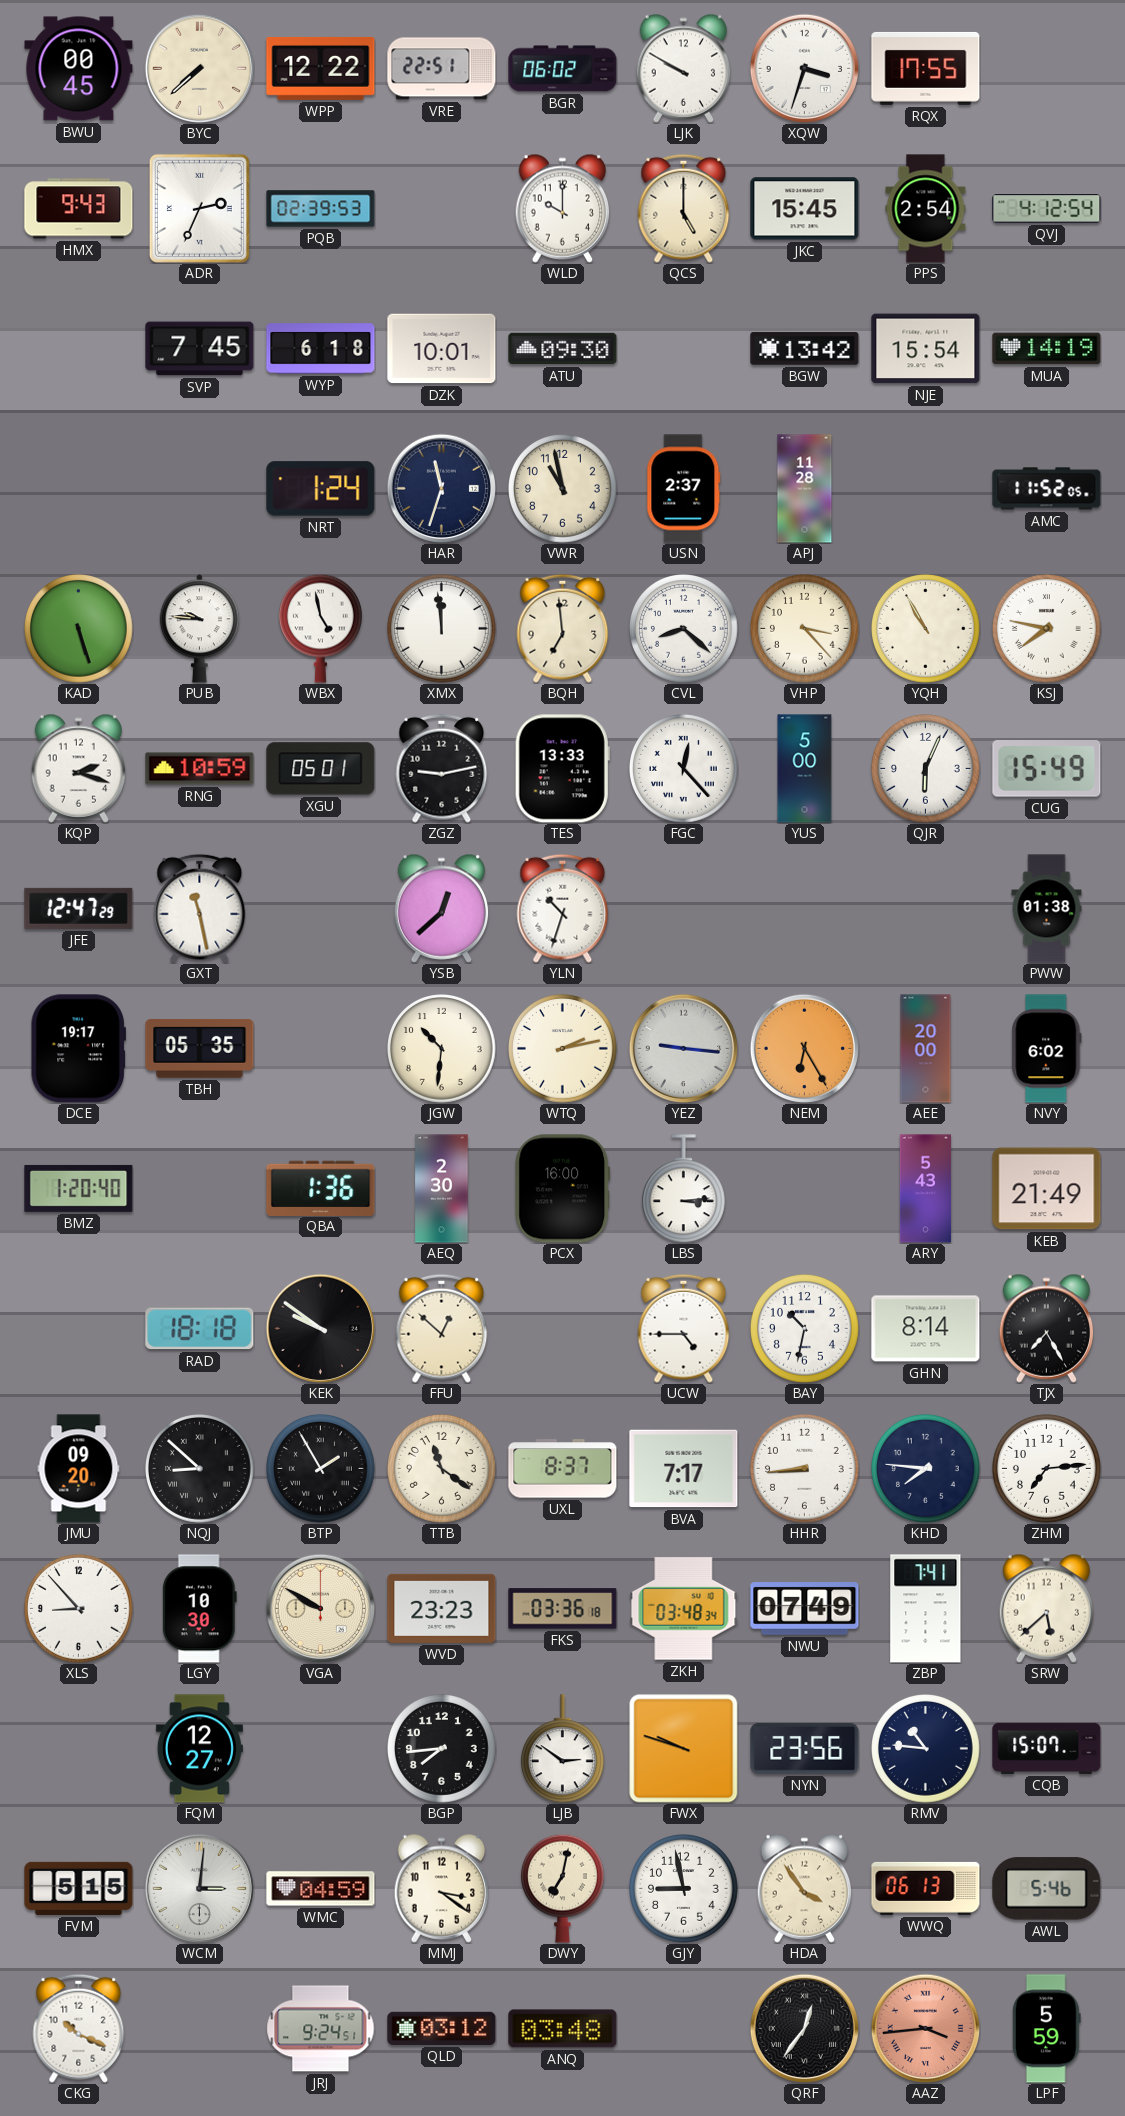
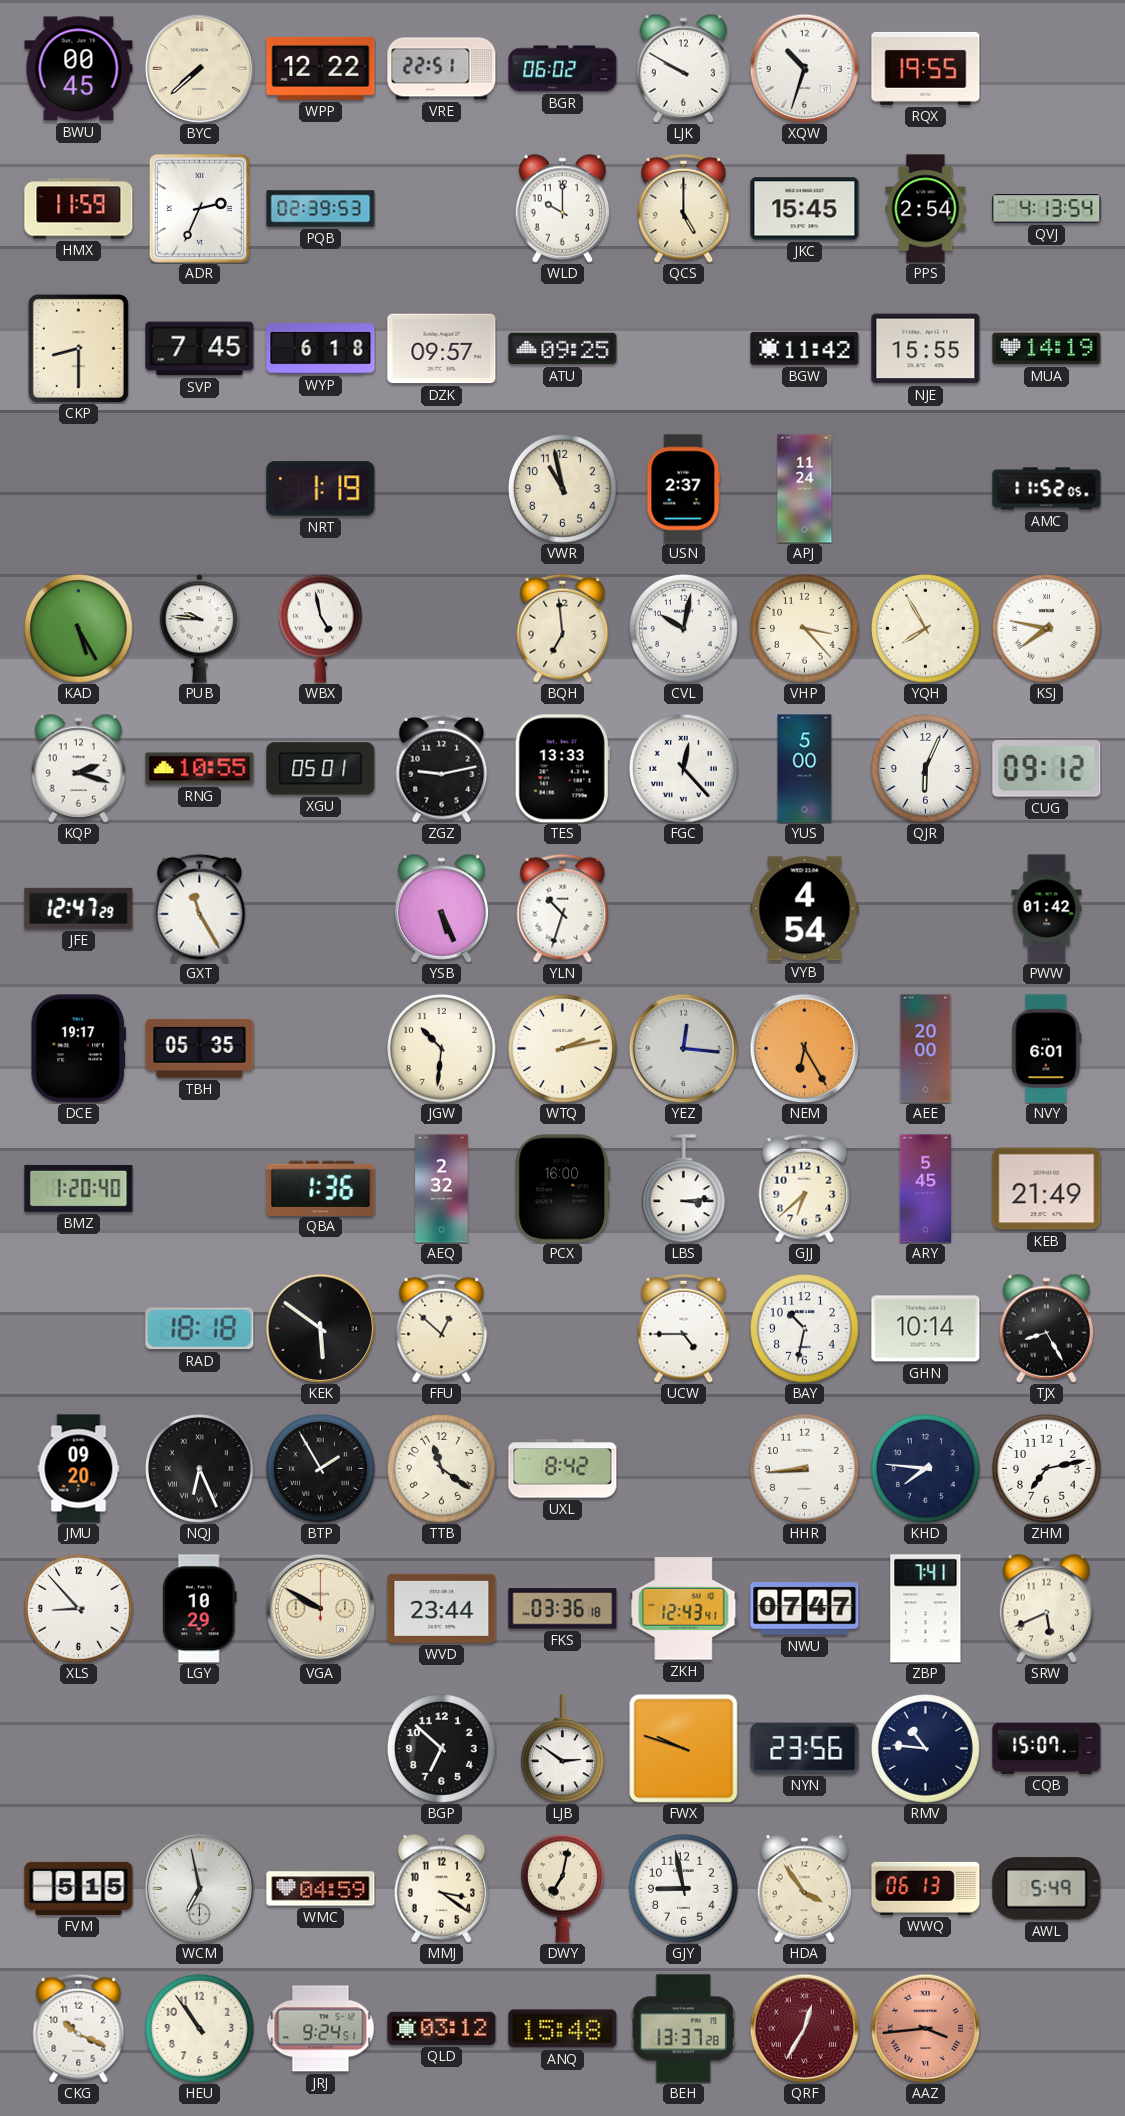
XQW: 3:33 -> 10:33
RQX: 17:55 -> 19:55
HMX: 9:43 -> 11:59
QVJ: 4:12 -> 4:13
CKP: none -> 8:30
DZK: 10:01 -> 09:57
ATU: 09:30 -> 09:25
BGW: 13:42 -> 11:42
NJE: 15:54 -> 15:55
NRT: 1:24 -> 1:19
HAR: 11:33 -> none
APJ: 11:28 -> 11:24
KAD: 5:27 -> 5:25
XMX: 11:59 -> none
CVL: 8:22 -> 10:02
YQH: 10:55 -> 7:55
RNG: 10:59 -> 10:55
CUG: 15:49 -> 09:12
GXT: 11:28 -> 11:25
YSB: 12:38 -> 5:26
VYB: none -> 4:54
PWW: 01:38 -> 01:42
YEZ: 9:16 -> 12:16
NVY: 6:02 -> 6:01
AEQ: 2:30 -> 2:32
GJJ: none -> 6:38
ARY: 5:43 -> 5:45
KEK: 9:51 -> 5:51
GHN: 8:14 -> 10:14
TJX: 7:25 -> 8:25
NQJ: 8:52 -> 6:26
UXL: 8:37 -> 8:42
BVA: 7:17 -> none
ZHM: 7:14 -> 7:13
LGY: 10:30 -> 10:29
WVD: 23:23 -> 23:44
ZKH: 03:48 -> 12:43
NWU: 07:49 -> 07:47
SRW: 5:38 -> 5:41
FQM: 12:27 -> none
BGP: 7:44 -> 6:52
WCM: 3:01 -> 6:58
AWL: 5:46 -> 5:49
HEU: none -> 10:54
ANQ: 03:48 -> 15:48
BEH: none -> 13:37
QRF: 12:36 -> 12:35
QRF dial: black -> burgundy
LPF: 5:59 -> none
